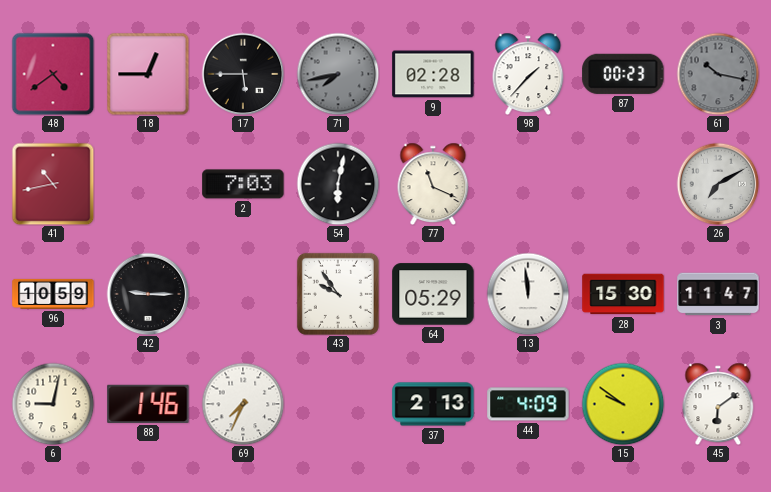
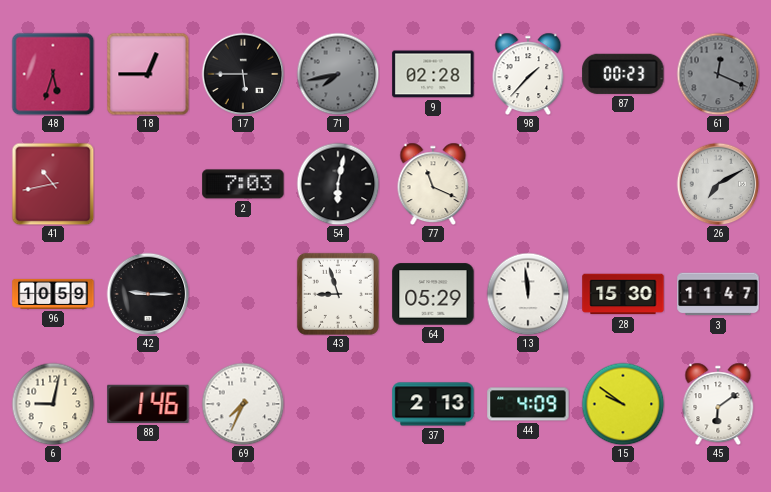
48: 4:39 -> 5:33
61: 10:17 -> 12:19
43: 9:54 -> 8:57
